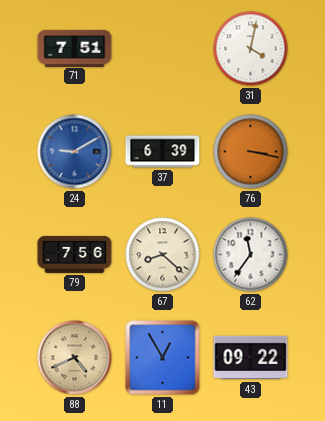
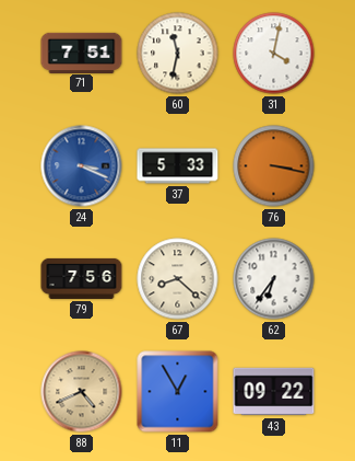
60: none -> 11:32
24: 9:10 -> 3:19
37: 6:39 -> 5:33
62: 11:36 -> 6:36
